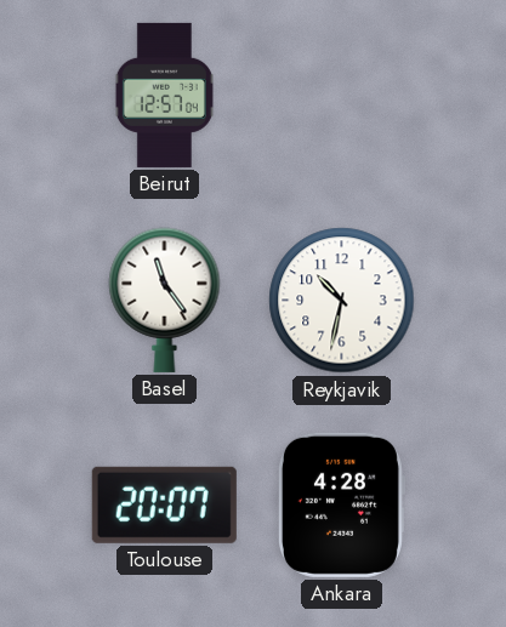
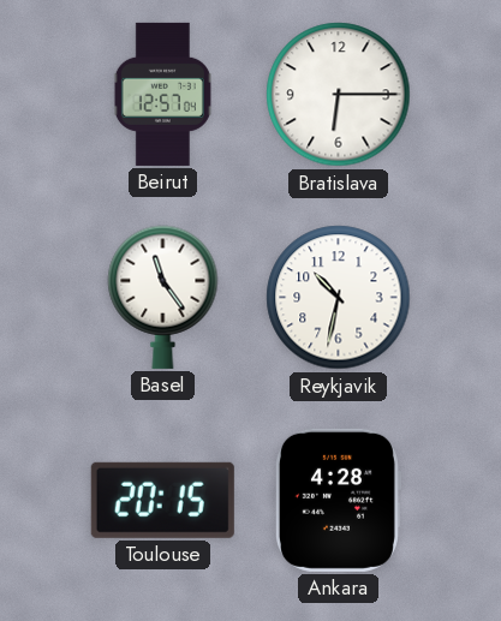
Bratislava: none -> 6:15
Toulouse: 20:07 -> 20:15
